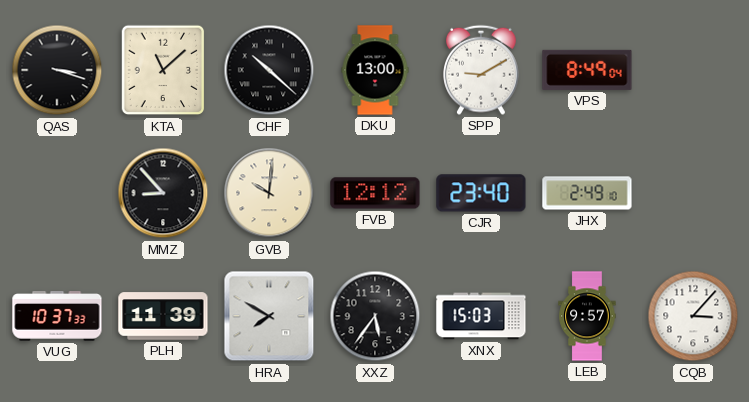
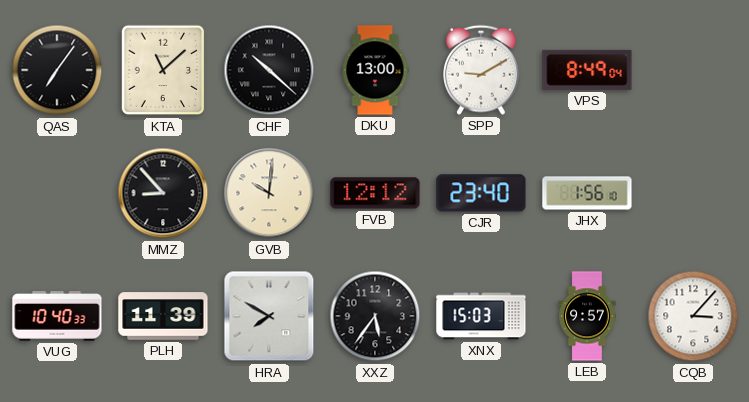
QAS: 3:18 -> 7:06
JHX: 2:49 -> 1:56
VUG: 10:37 -> 10:40
